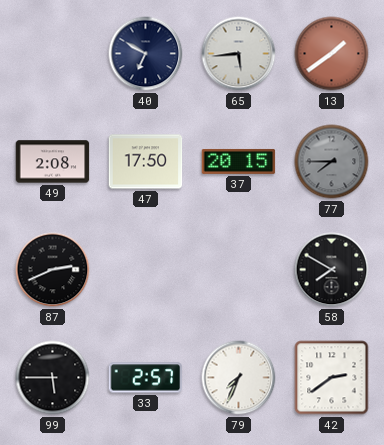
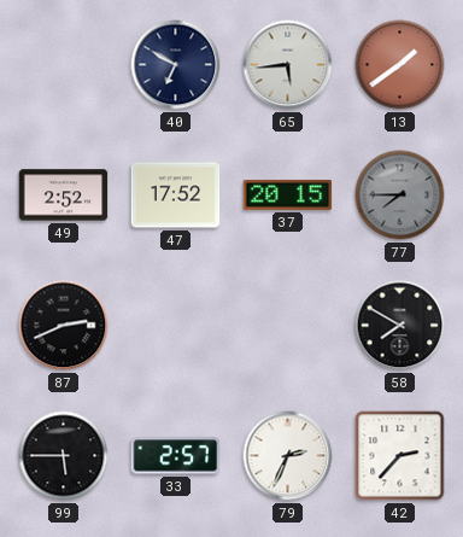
49: 2:08 -> 2:52
47: 17:50 -> 17:52
79: 7:34 -> 2:34
42: 2:39 -> 2:37
